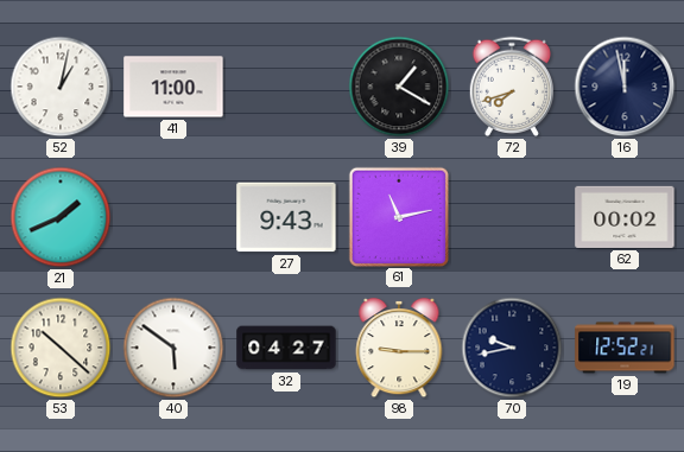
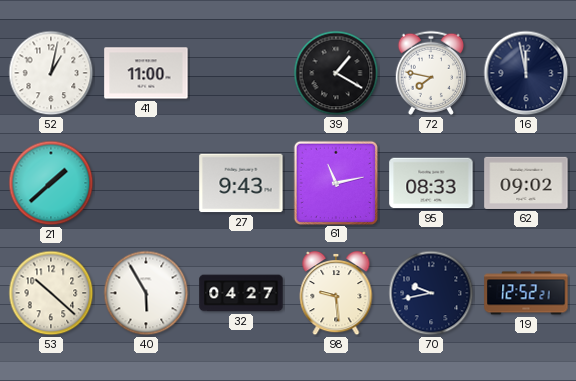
72: 7:42 -> 7:47
21: 1:41 -> 1:38
95: none -> 08:33
62: 00:02 -> 09:02
40: 5:51 -> 5:55
98: 9:15 -> 9:29
